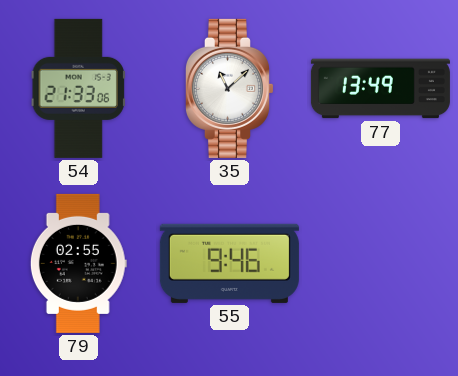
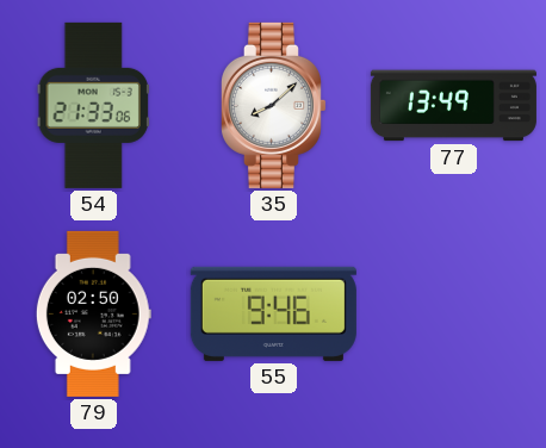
35: 11:08 -> 8:08
79: 02:55 -> 02:50
